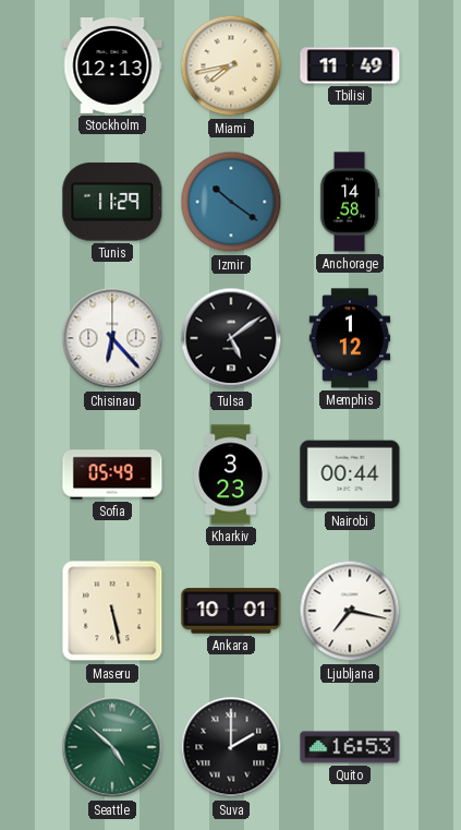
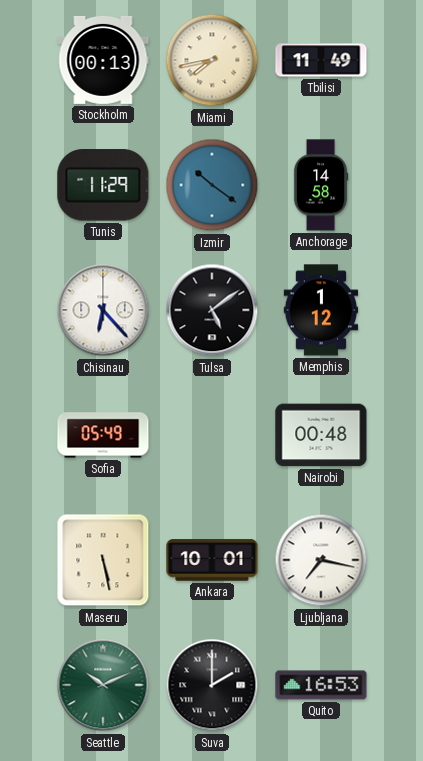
Stockholm: 12:13 -> 00:13
Kharkiv: 3:23 -> none
Nairobi: 00:44 -> 00:48
Seattle: 4:52 -> 10:11
